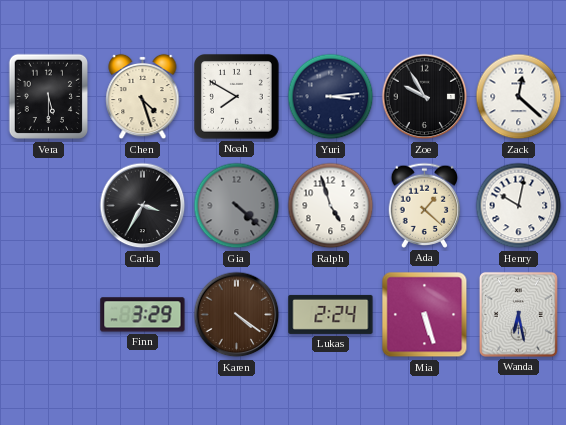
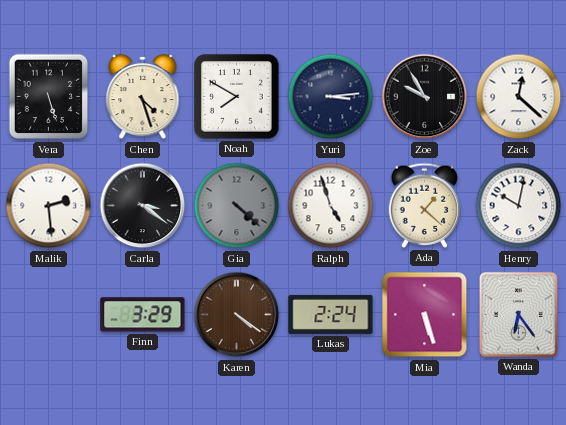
Vera: 5:30 -> 5:27
Malik: none -> 2:29
Carla: 3:35 -> 3:21
Wanda: 6:28 -> 6:24
